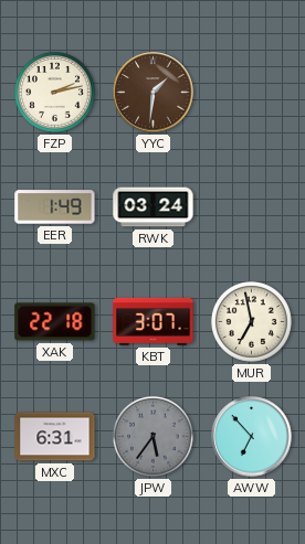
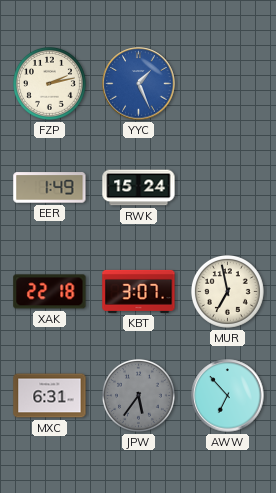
YYC: 1:31 -> 1:26
YYC dial: brown -> blue
RWK: 03:24 -> 15:24
